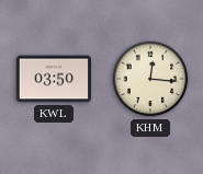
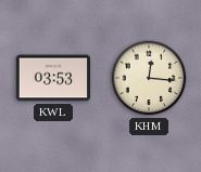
KWL: 03:50 -> 03:53
